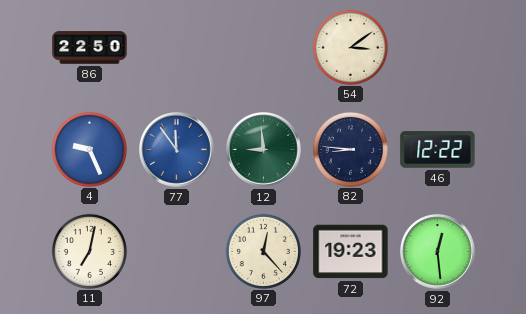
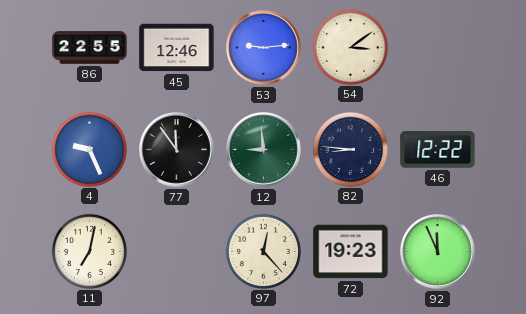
86: 22:50 -> 22:55
45: none -> 12:46
53: none -> 9:14
77 dial: blue -> black
92: 12:29 -> 11:56
